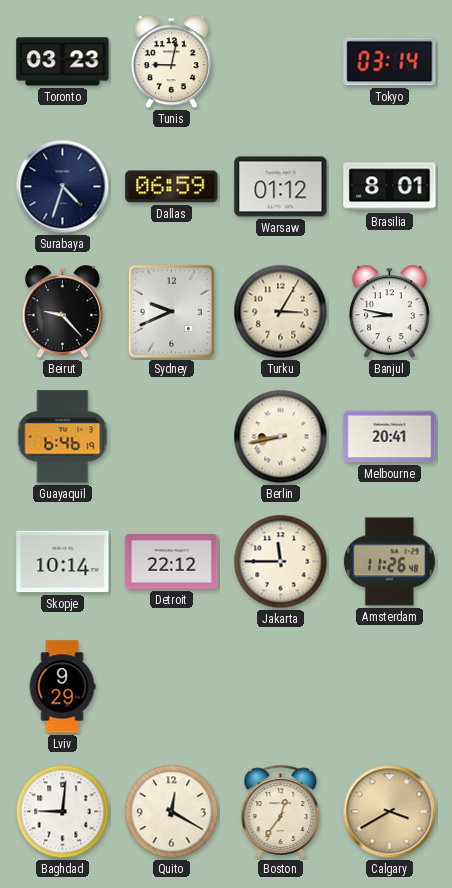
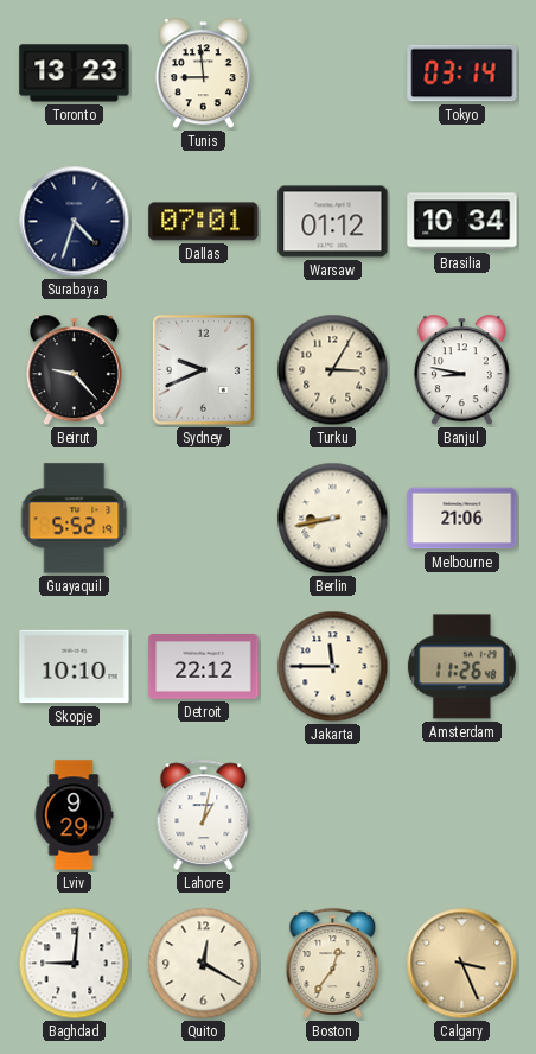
Toronto: 03:23 -> 13:23
Tunis: 9:02 -> 8:59
Dallas: 06:59 -> 07:01
Brasilia: 8:01 -> 10:34
Guayaquil: 6:46 -> 5:52
Melbourne: 20:41 -> 21:06
Skopje: 10:14 -> 10:10
Lahore: none -> 1:02
Calgary: 3:40 -> 3:26
